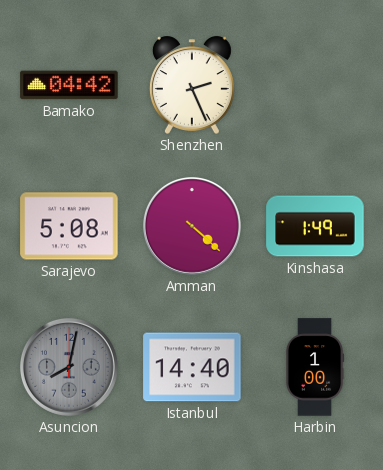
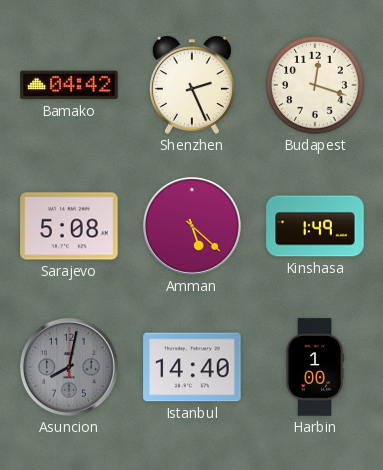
Budapest: none -> 12:18
Amman: 4:22 -> 5:22
